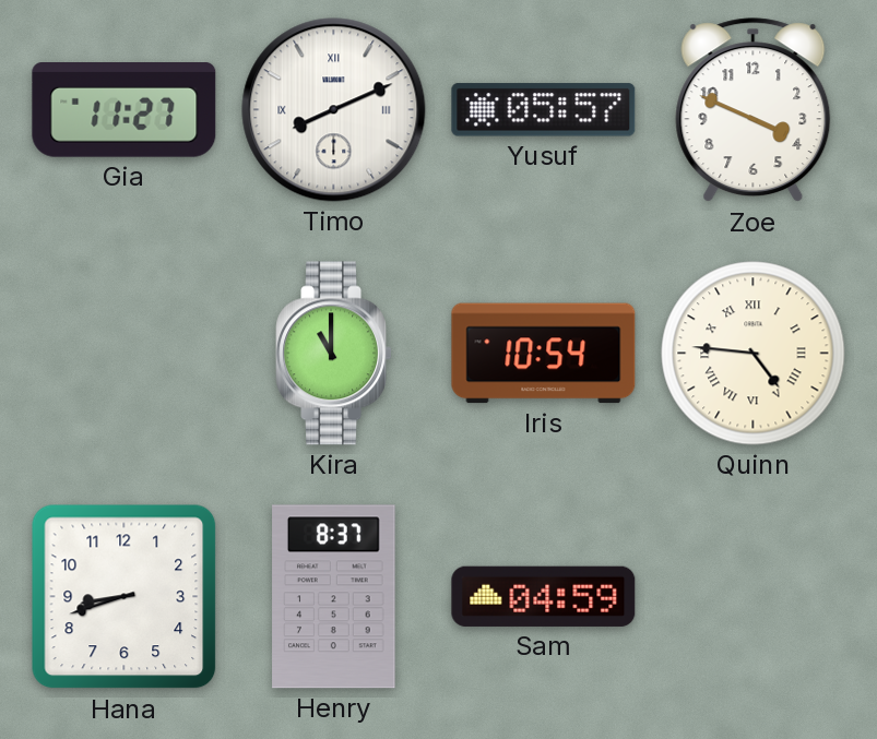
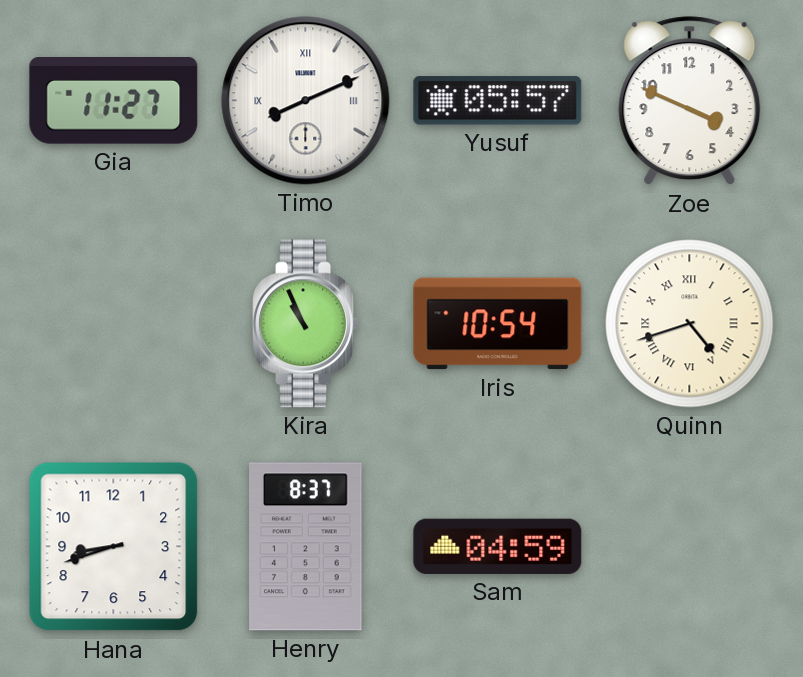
Kira: 11:00 -> 10:56
Quinn: 4:46 -> 4:42
